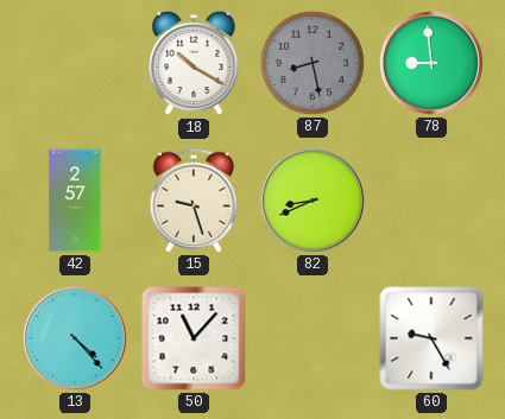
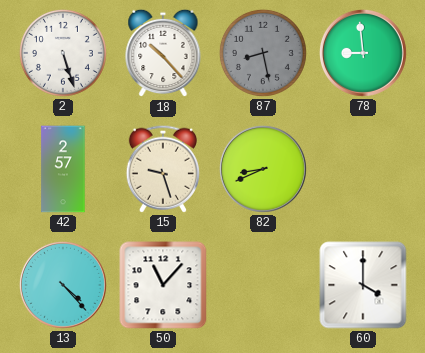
2: none -> 5:27
18: 10:20 -> 10:23
60: 9:25 -> 4:00
